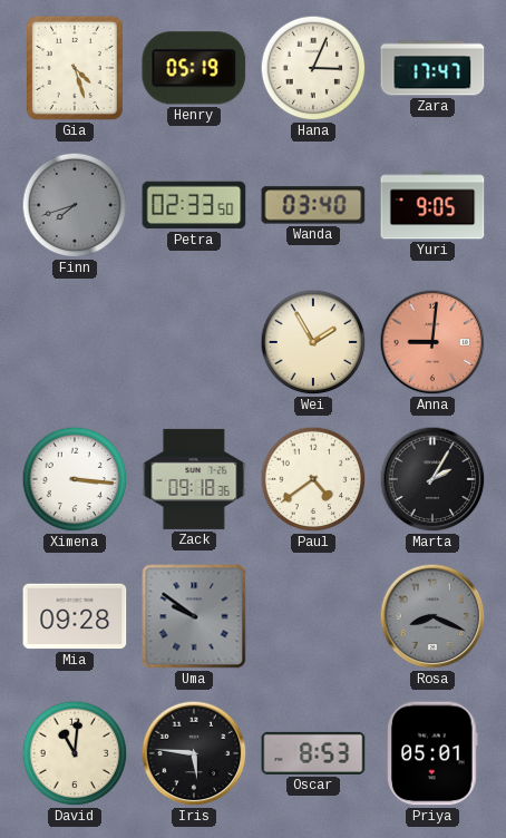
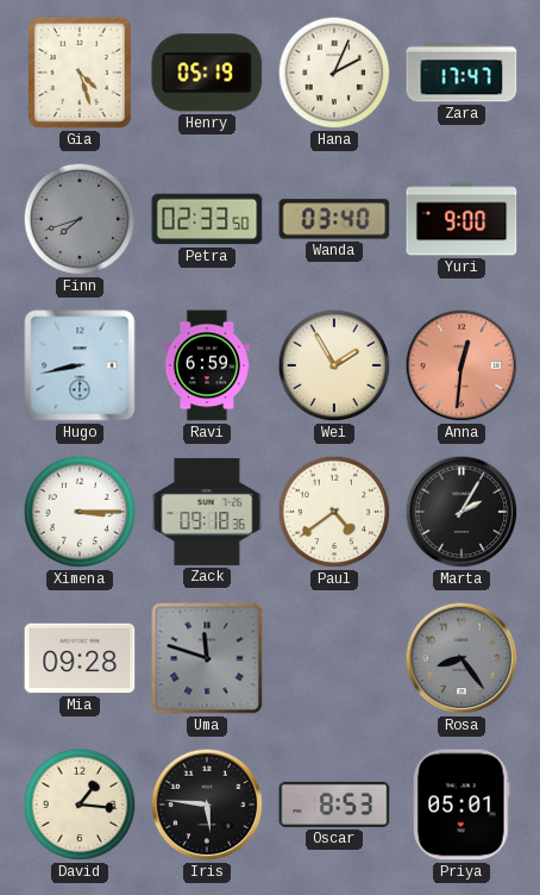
Hana: 3:04 -> 2:04
Yuri: 9:05 -> 9:00
Hugo: none -> 8:43
Ravi: none -> 6:59
Anna: 9:01 -> 12:31
Ximena: 3:16 -> 3:15
Uma: 9:51 -> 11:48
Rosa: 8:19 -> 8:24
David: 11:01 -> 1:16
